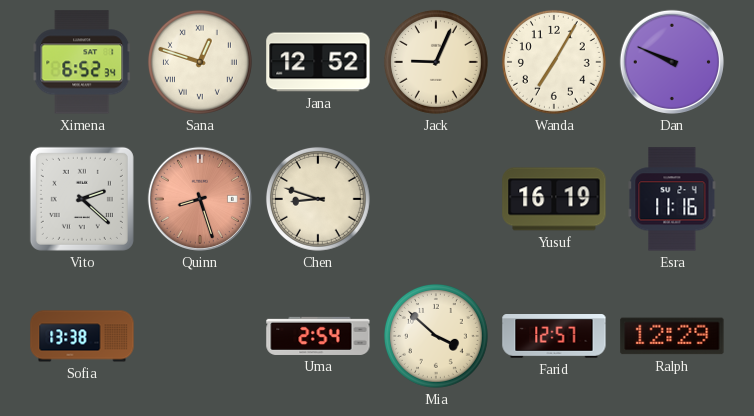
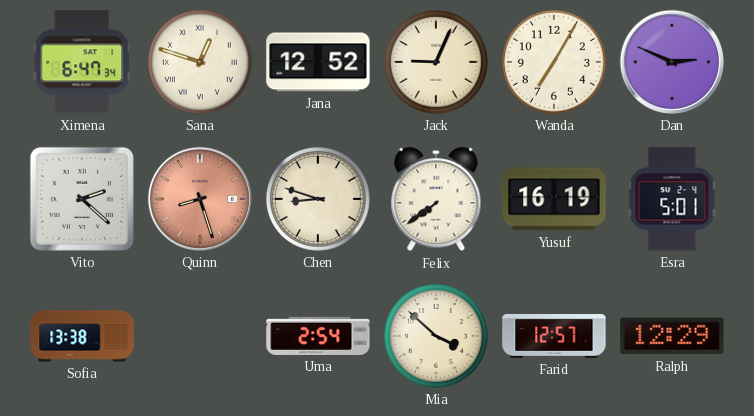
Ximena: 6:52 -> 6:47
Dan: 9:49 -> 2:49
Felix: none -> 7:39
Esra: 11:16 -> 5:01
